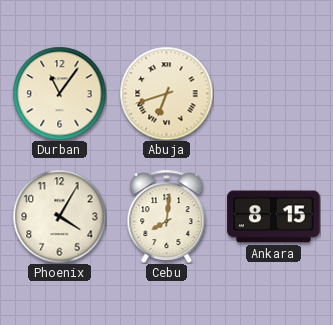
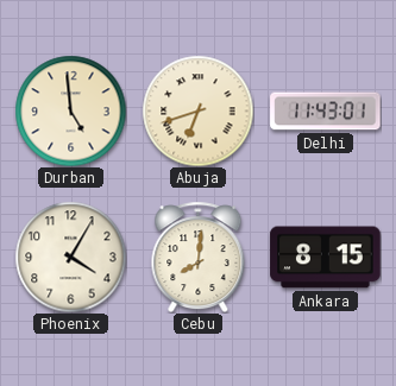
Durban: 11:06 -> 4:59
Delhi: none -> 11:43
